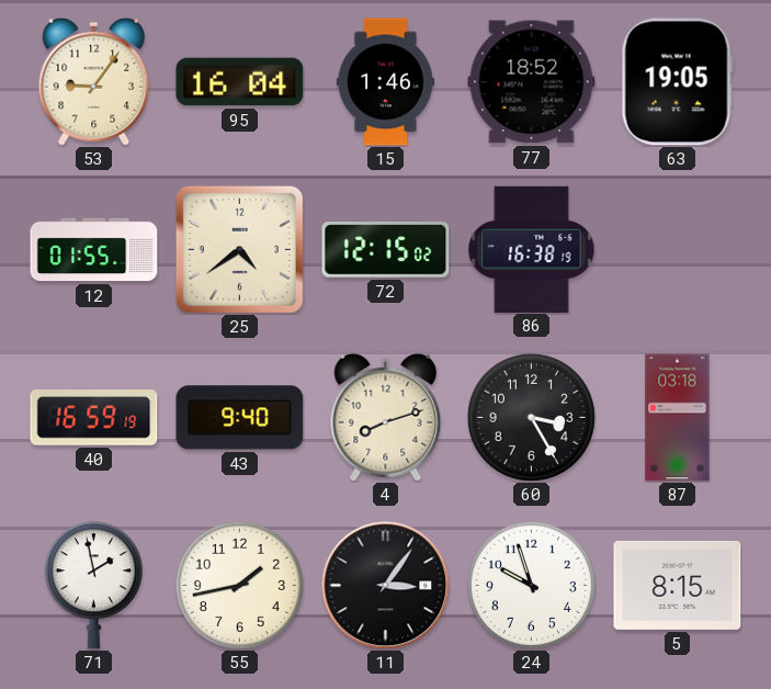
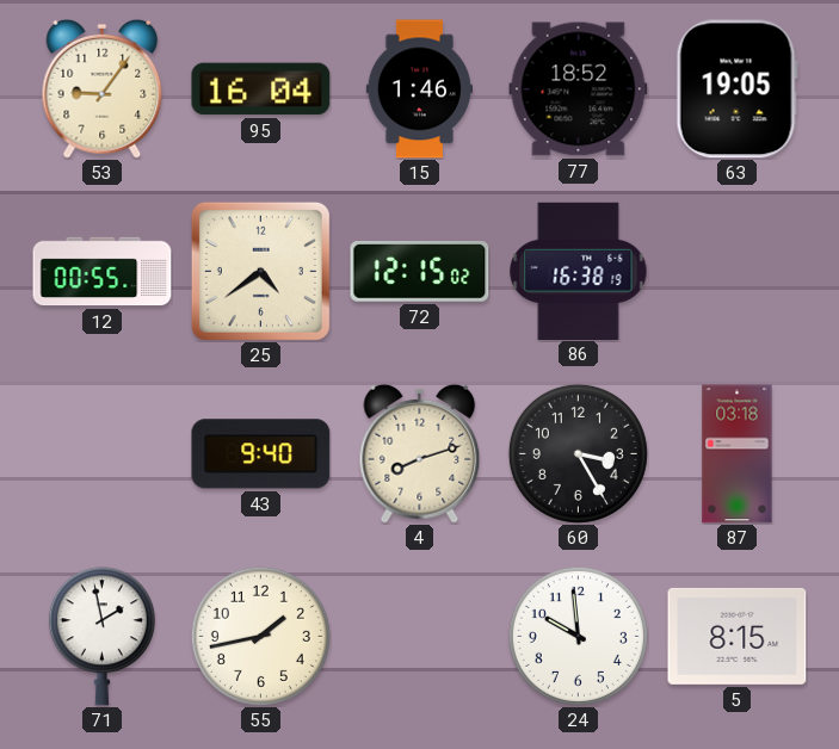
12: 01:55 -> 00:55
40: 16:59 -> none
11: 3:06 -> none
24: 9:57 -> 9:59
